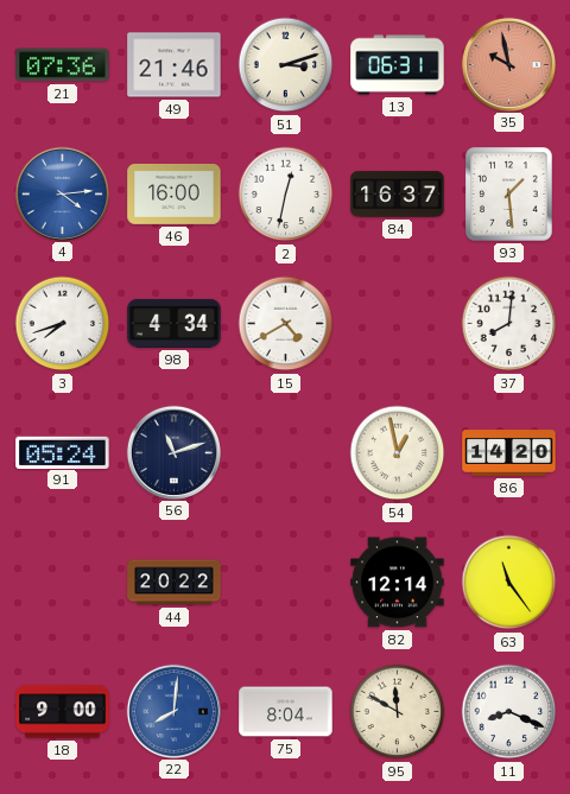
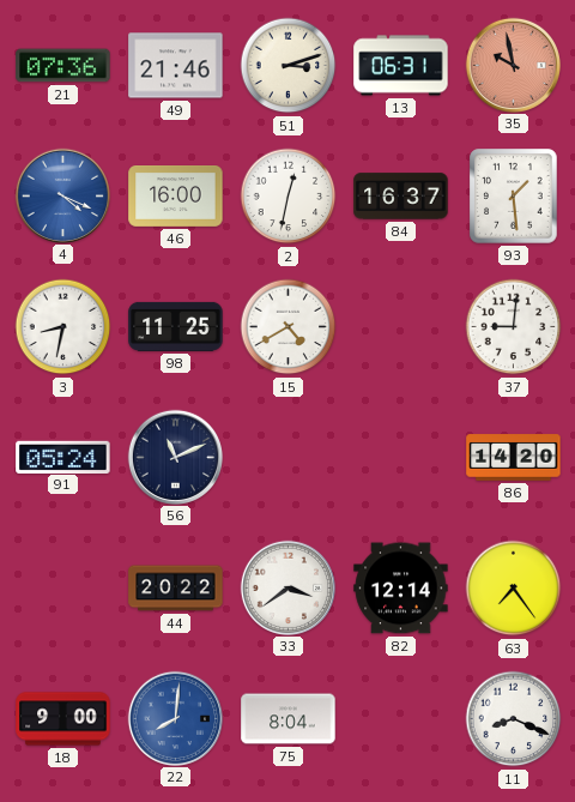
4: 4:14 -> 4:19
3: 7:42 -> 8:32
98: 4:34 -> 11:25
37: 8:01 -> 9:01
56: 11:12 -> 11:11
54: 12:58 -> none
33: none -> 3:39
63: 11:24 -> 7:24
95: 11:50 -> none
